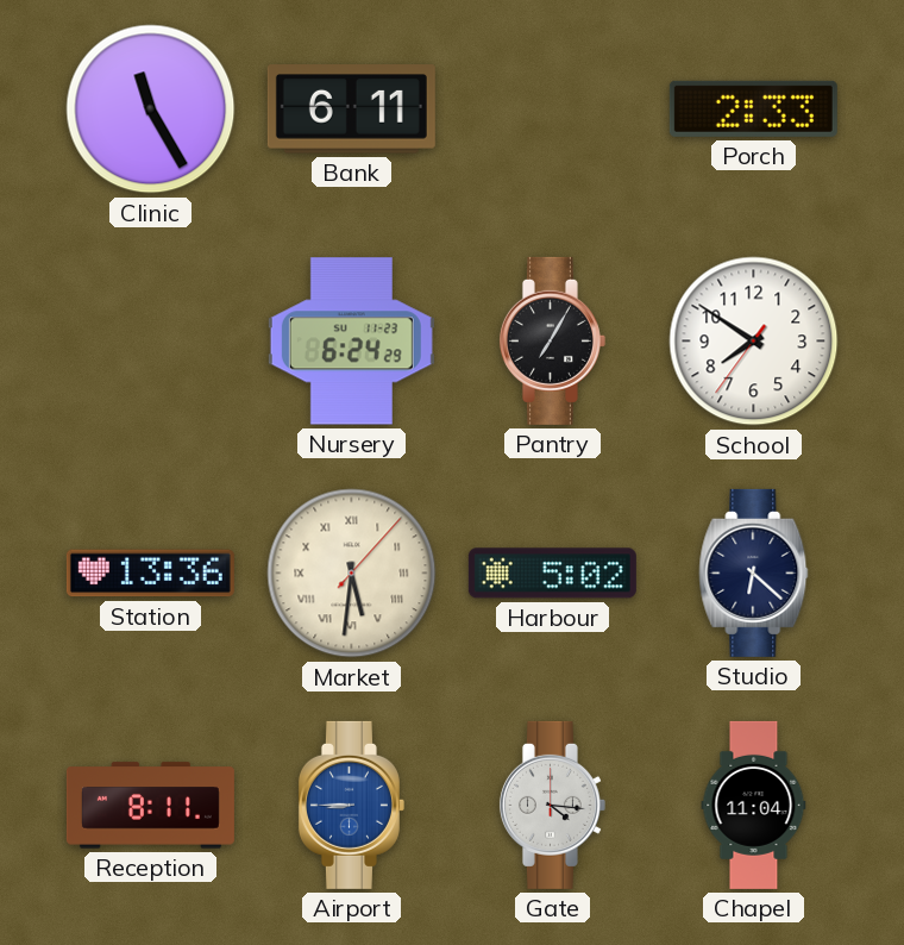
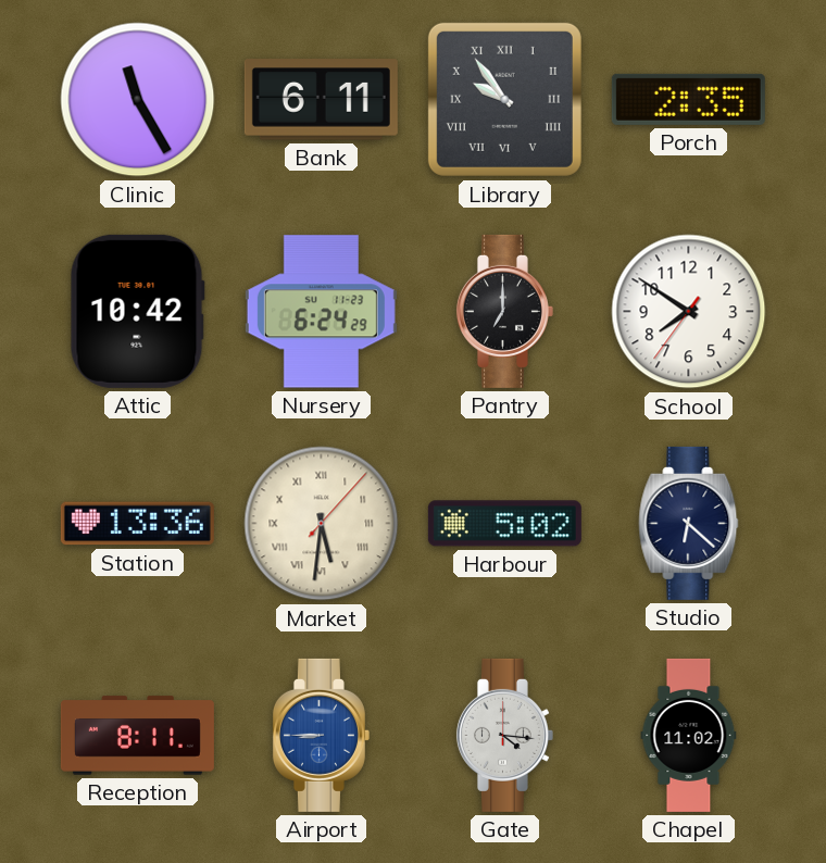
Library: none -> 9:54
Porch: 2:33 -> 2:35
Attic: none -> 10:42
Pantry: 7:05 -> 7:00
Chapel: 11:04 -> 11:02
